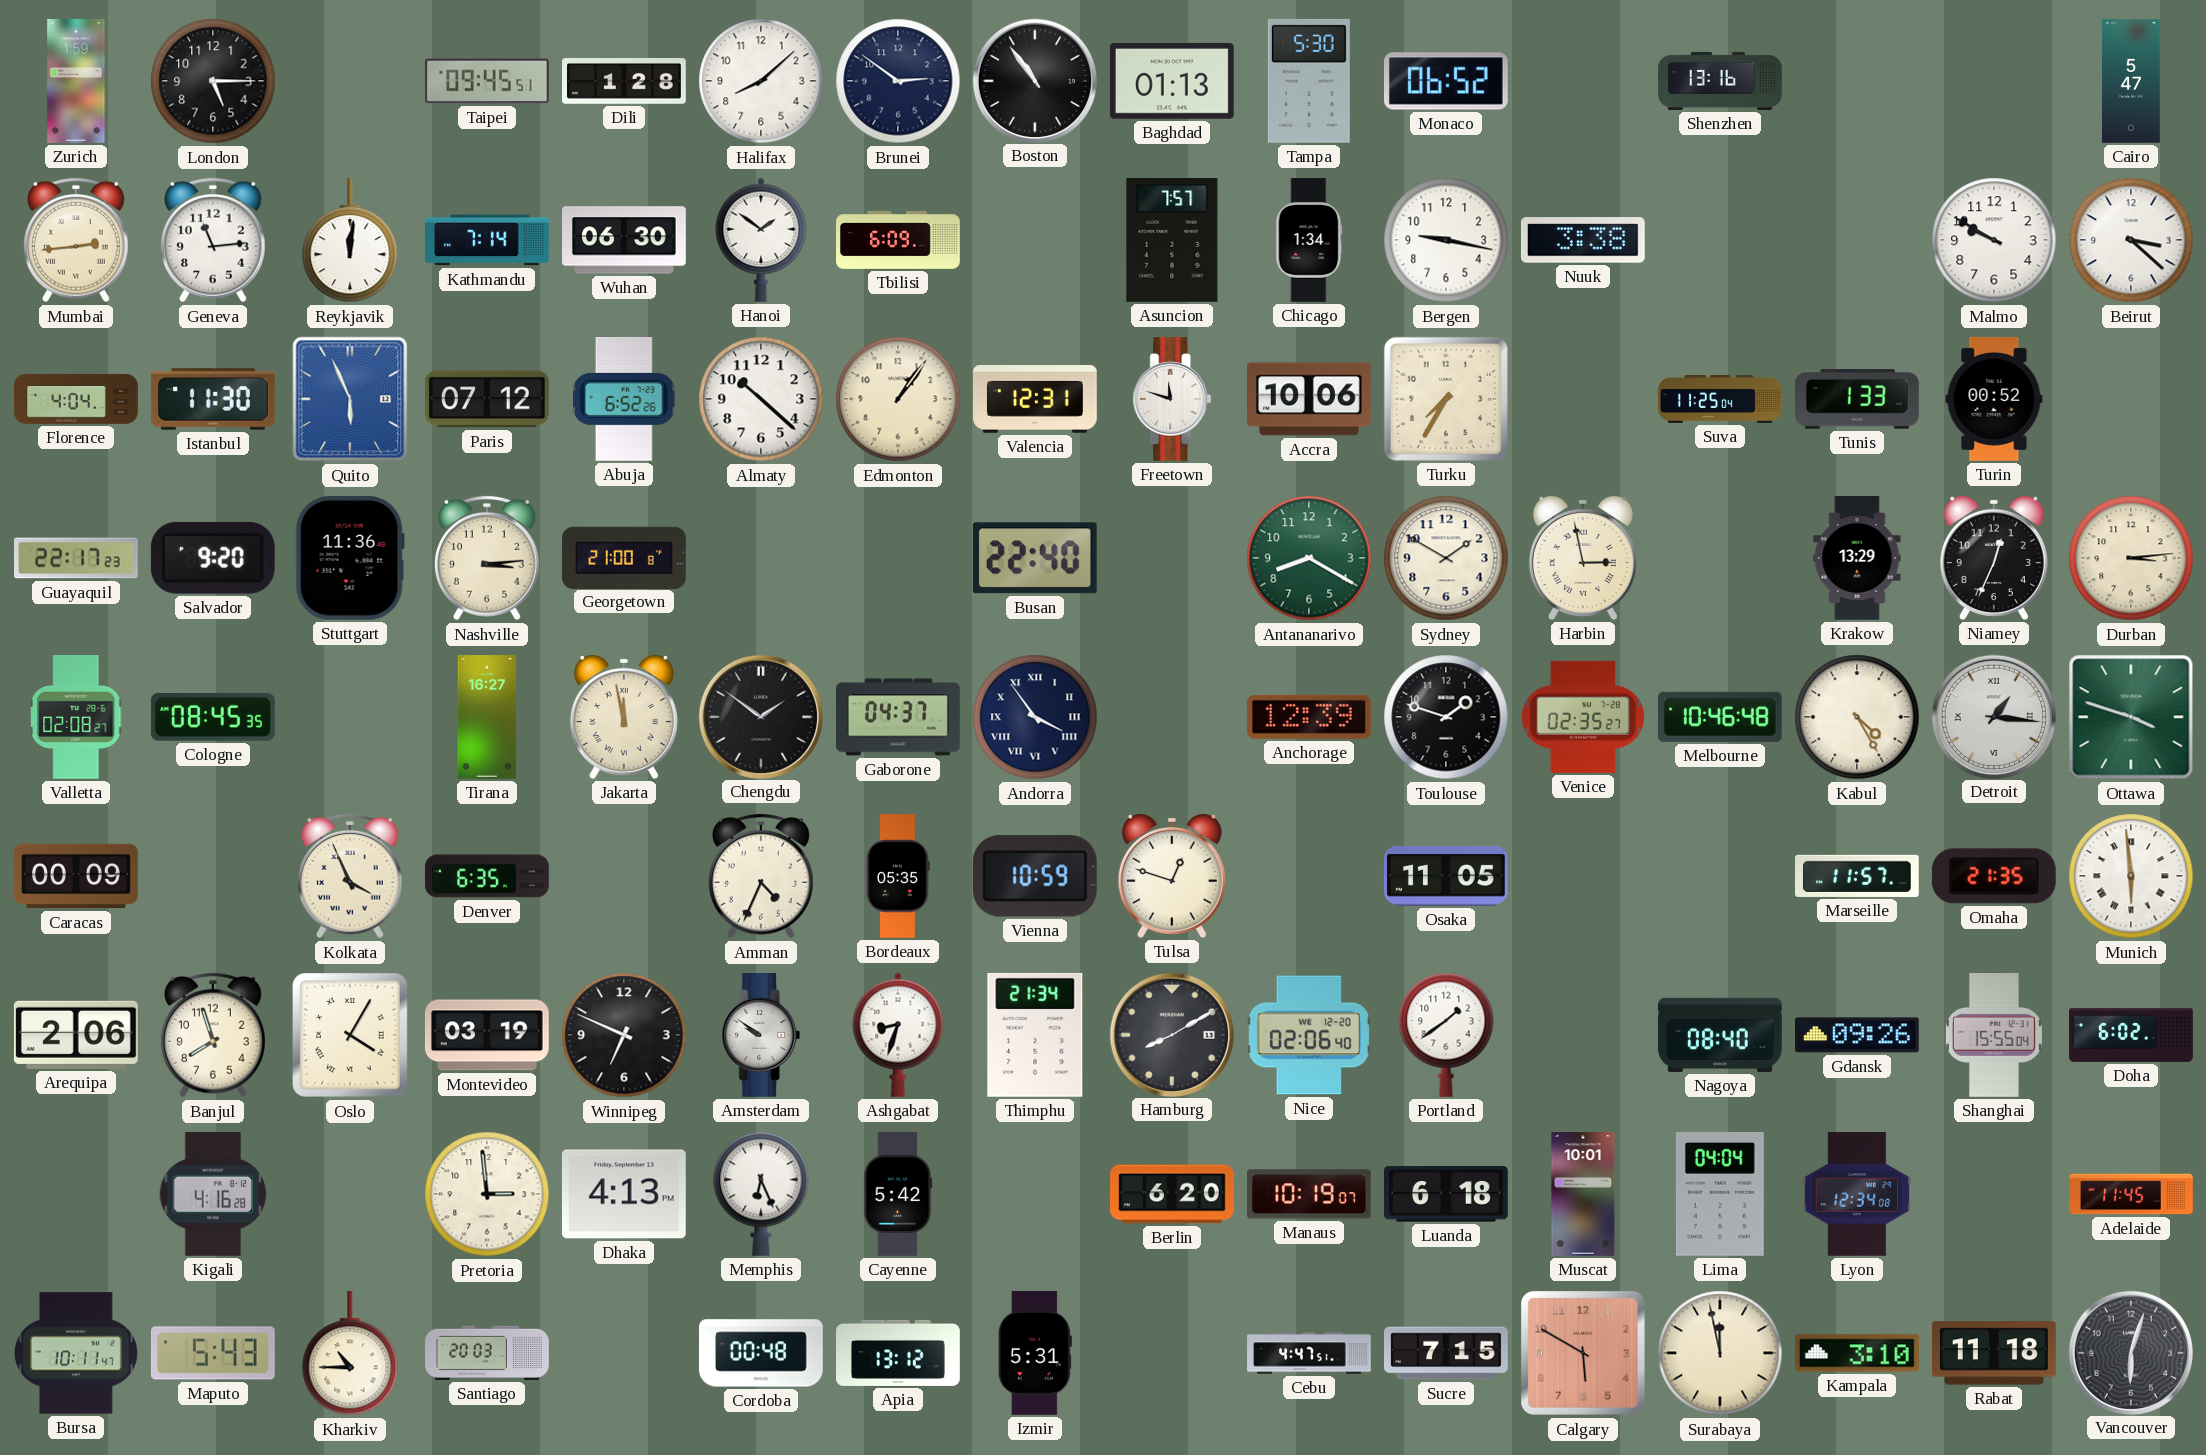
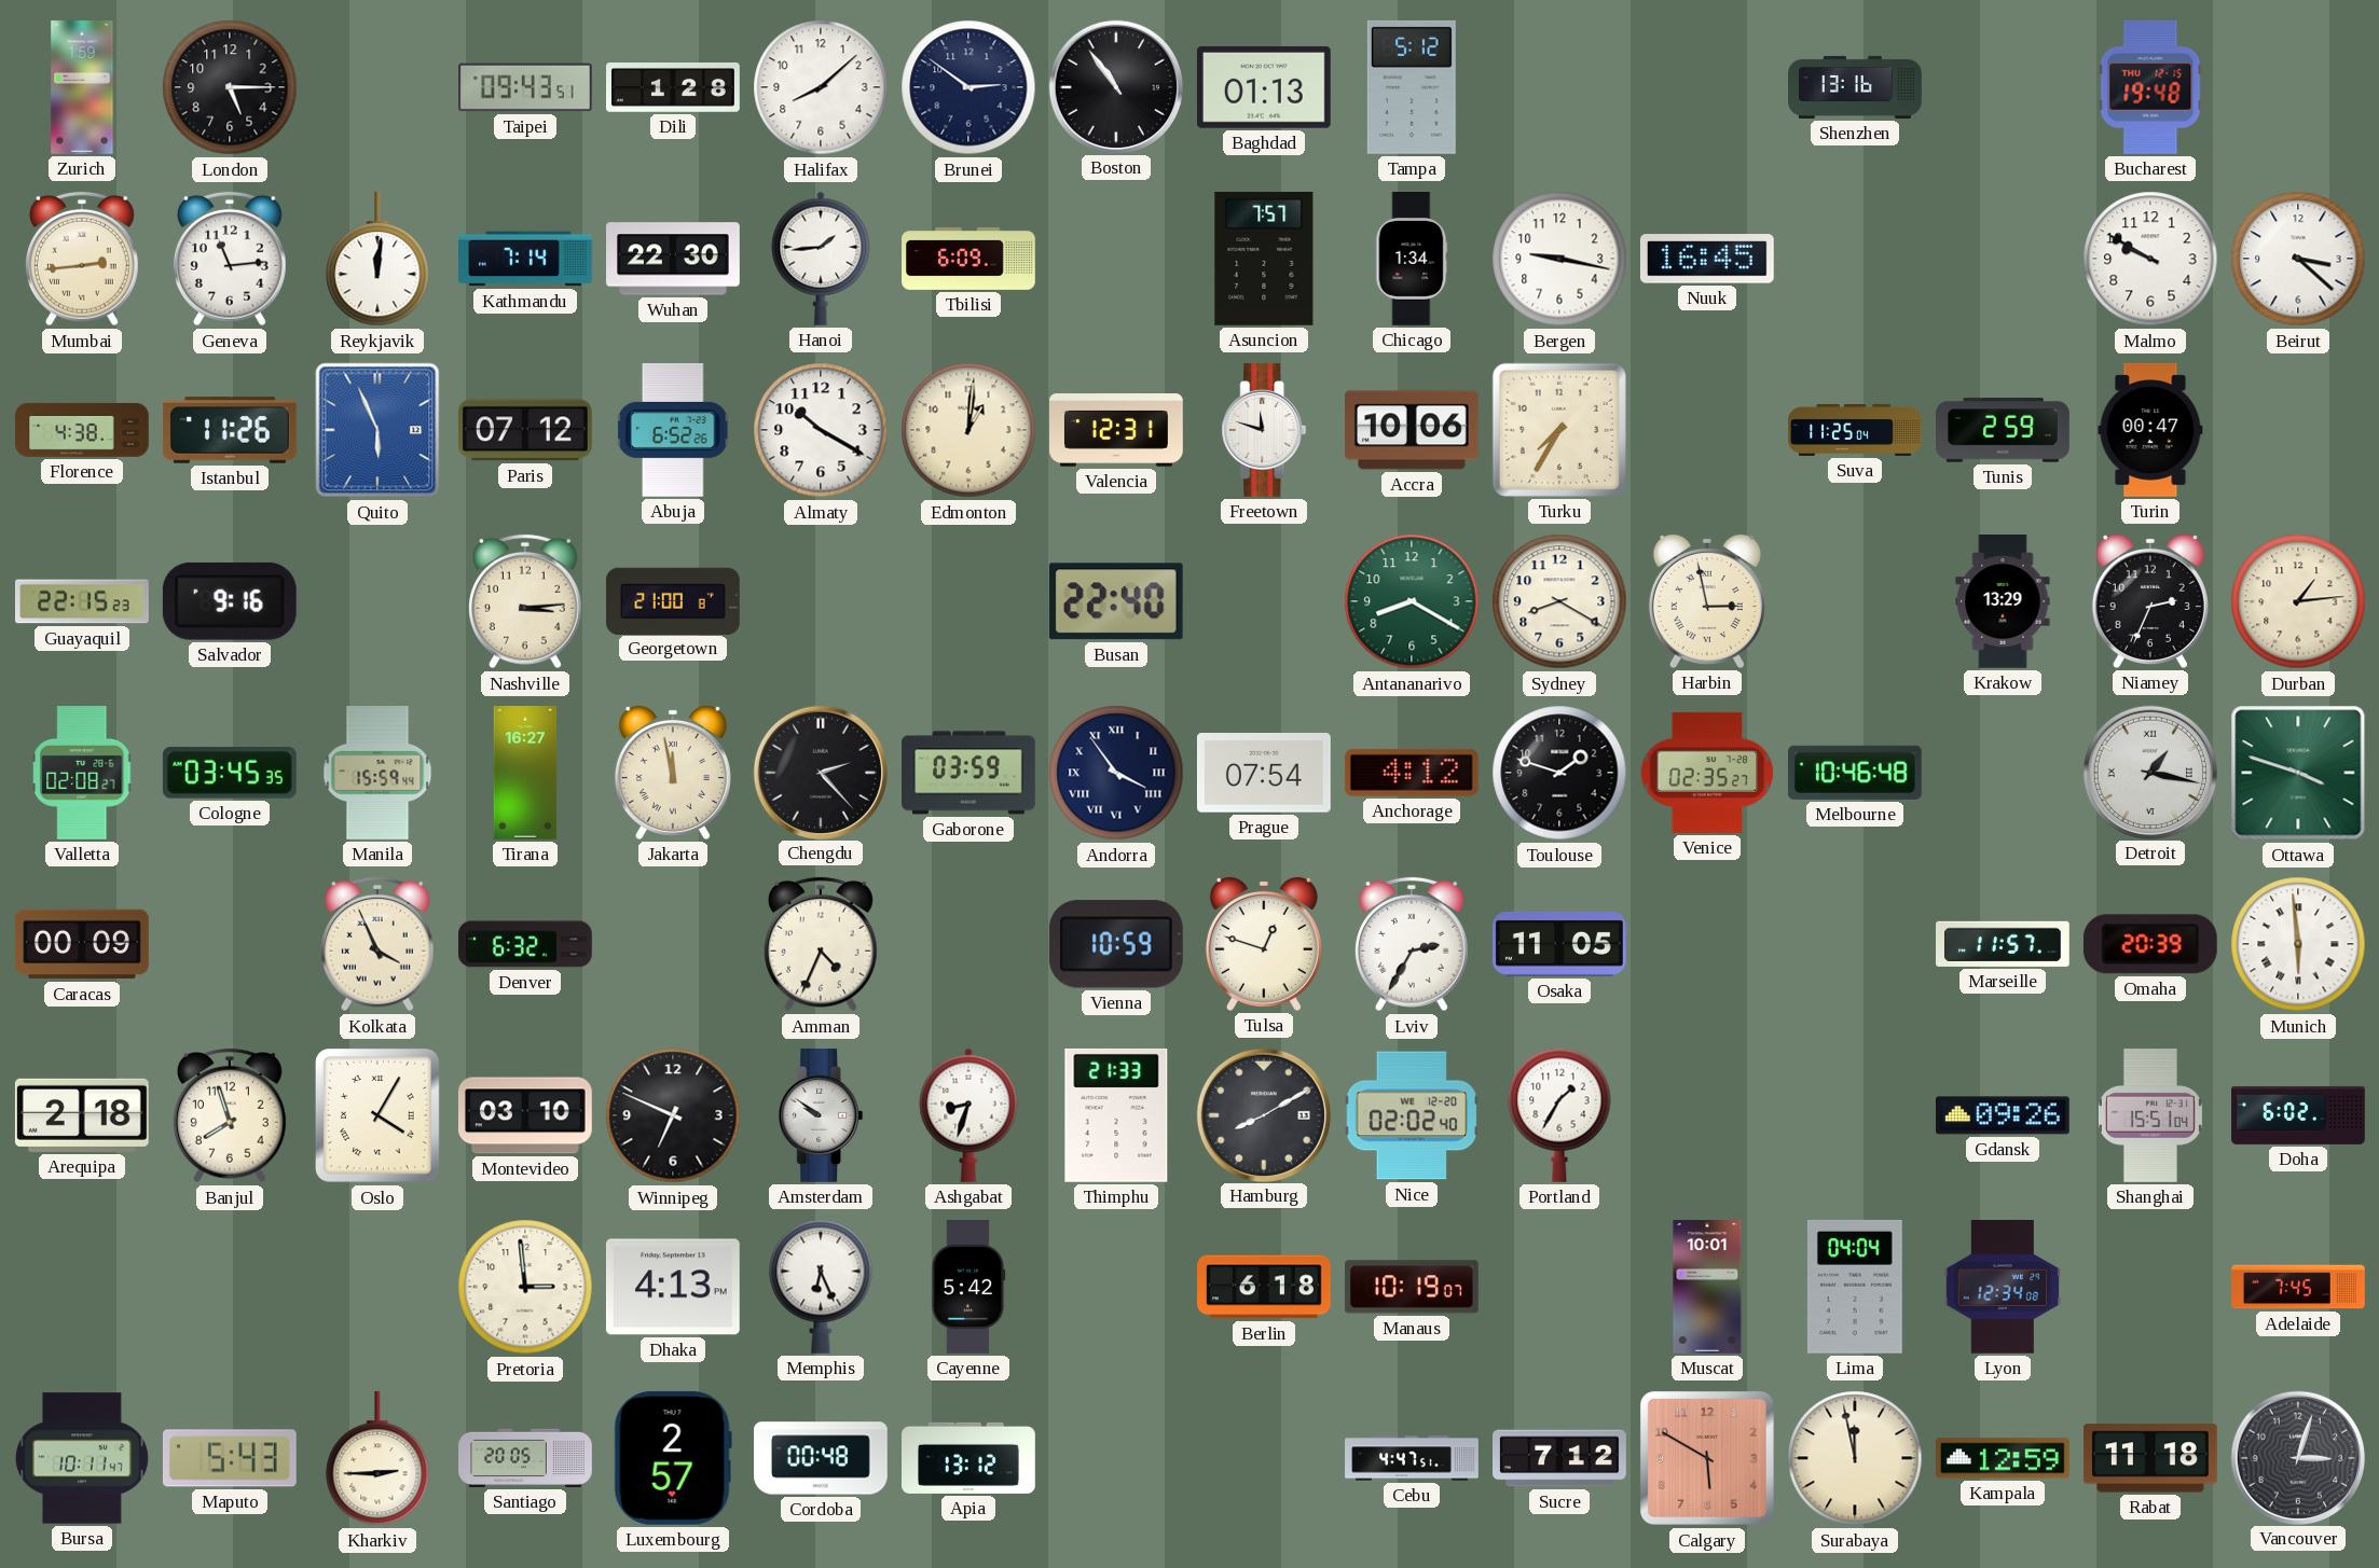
Taipei: 09:45 -> 09:43
Tampa: 5:30 -> 5:12
Monaco: 06:52 -> none
Bucharest: none -> 19:48
Cairo: 5:47 -> none
Wuhan: 06:30 -> 22:30
Hanoi: 1:51 -> 1:44
Nuuk: 3:38 -> 16:45
Florence: 4:04 -> 4:38
Istanbul: 11:30 -> 11:26
Almaty: 10:22 -> 10:20
Edmonton: 1:06 -> 1:01
Tunis: 1:33 -> 2:59
Turin: 00:52 -> 00:47
Guayaquil: 22:17 -> 22:15
Salvador: 9:20 -> 9:16
Stuttgart: 11:36 -> none
Sydney: 1:50 -> 8:20
Niamey: 12:34 -> 2:34
Durban: 3:14 -> 1:14
Cologne: 08:45 -> 03:45
Manila: none -> 15:59
Chengdu: 1:51 -> 2:23
Gaborone: 04:37 -> 03:59
Prague: none -> 07:54
Anchorage: 12:39 -> 4:12
Kabul: 4:25 -> none
Detroit: 1:16 -> 1:17
Denver: 6:35 -> 6:32
Bordeaux: 05:35 -> none
Lviv: none -> 2:35
Omaha: 21:35 -> 20:39
Arequipa: 2:06 -> 2:18
Montevideo: 03:19 -> 03:10
Thimphu: 21:34 -> 21:33
Nice: 02:06 -> 02:02
Portland: 1:39 -> 1:35
Nagoya: 08:40 -> none
Shanghai: 15:55 -> 15:51
Kigali: 4:16 -> none
Berlin: 6:20 -> 6:18
Luanda: 6:18 -> none
Adelaide: 11:45 -> 7:45
Kharkiv: 10:45 -> 2:45
Santiago: 20:03 -> 20:05
Luxembourg: none -> 2:57
Izmir: 5:31 -> none
Sucre: 7:15 -> 7:12
Kampala: 3:10 -> 12:59
Vancouver: 6:03 -> 3:03
